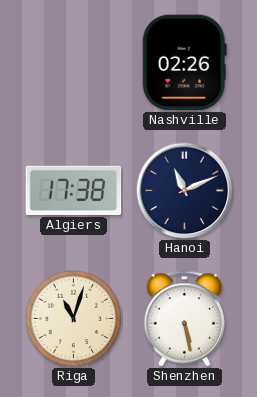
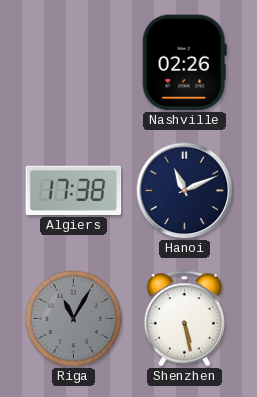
Riga: 11:03 -> 11:05
Riga dial: cream -> grey
